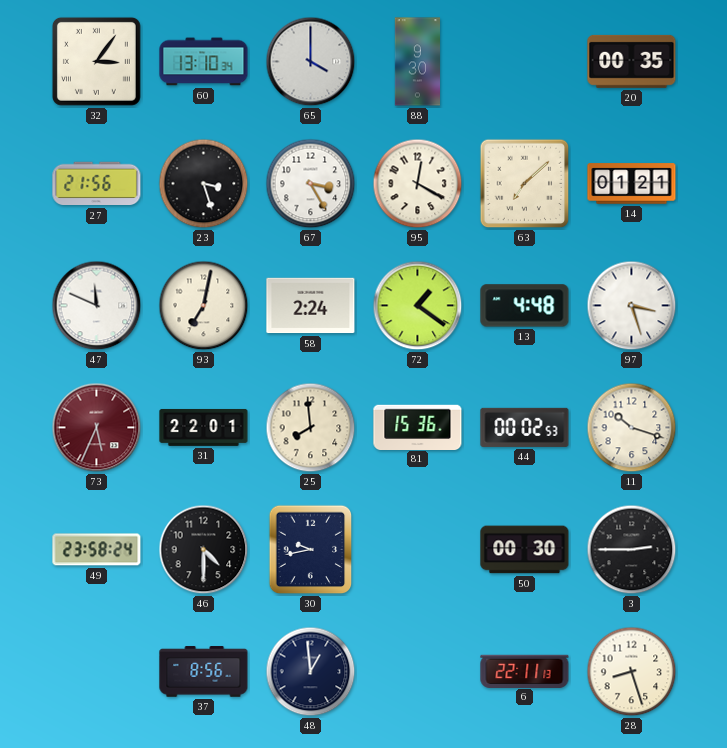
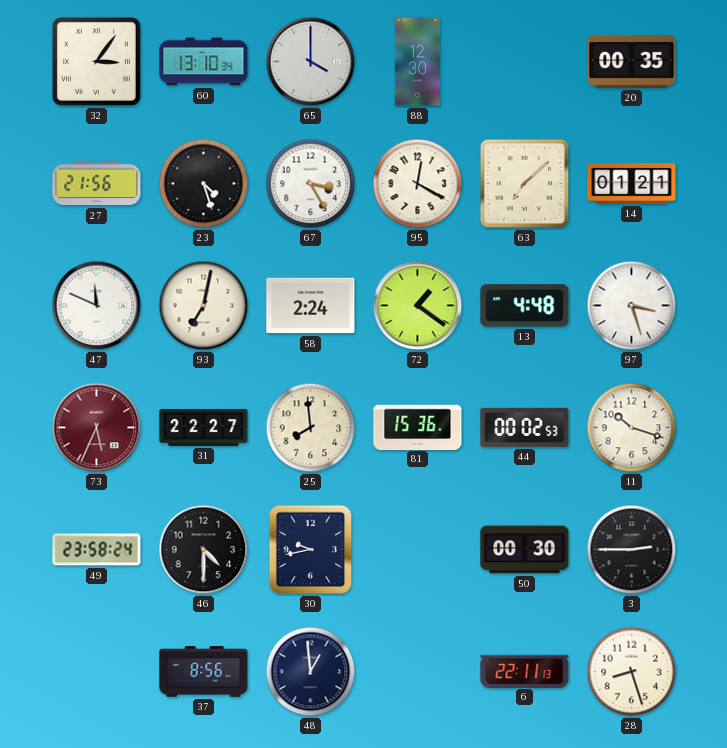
88: 9:30 -> 12:30
23: 3:27 -> 4:27
31: 22:01 -> 22:27
